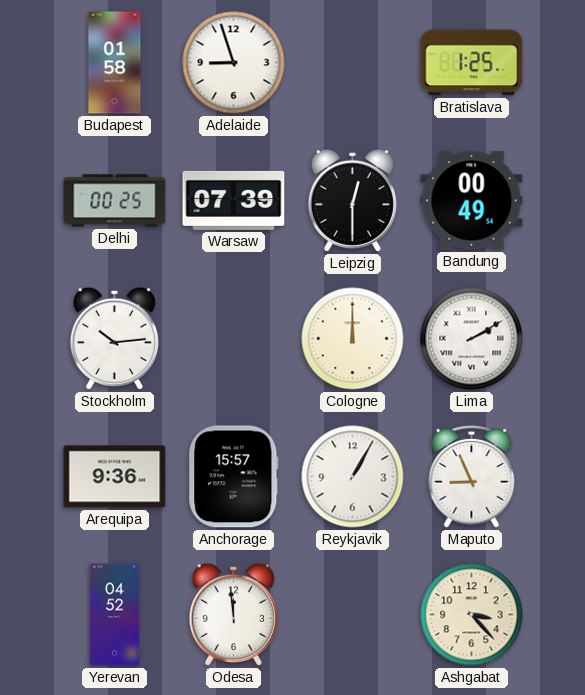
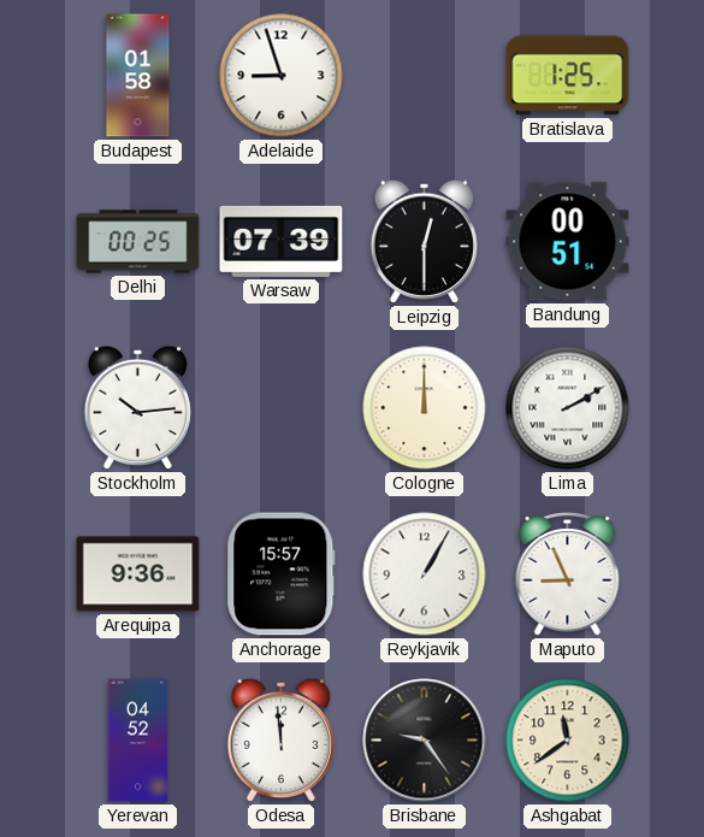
Bandung: 00:49 -> 00:51
Brisbane: none -> 9:24
Ashgabat: 3:23 -> 11:39
